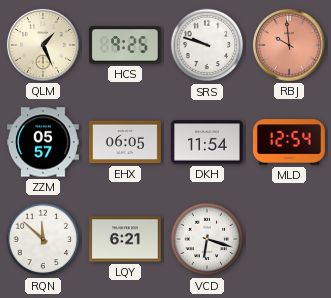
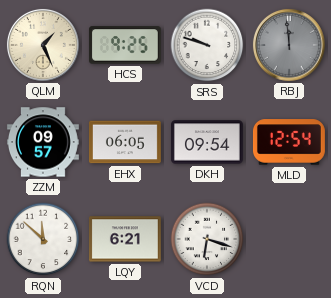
RBJ: 9:59 -> 11:59
RBJ dial: salmon -> grey
ZZM: 05:57 -> 09:57
DKH: 11:54 -> 09:54
